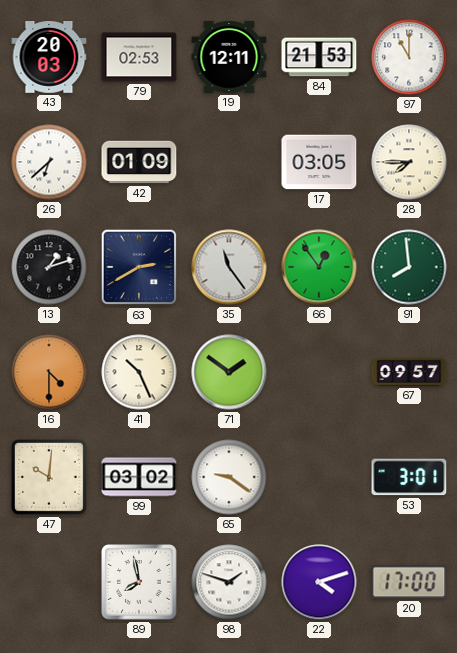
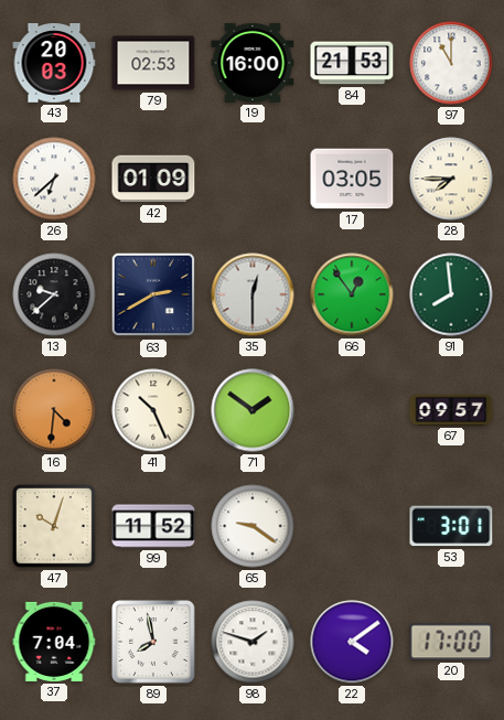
19: 12:11 -> 16:00
13: 1:12 -> 9:38
35: 11:24 -> 12:30
16: 4:30 -> 4:31
47: 10:01 -> 10:03
99: 03:02 -> 11:52
37: none -> 7:04
22: 4:12 -> 4:09
